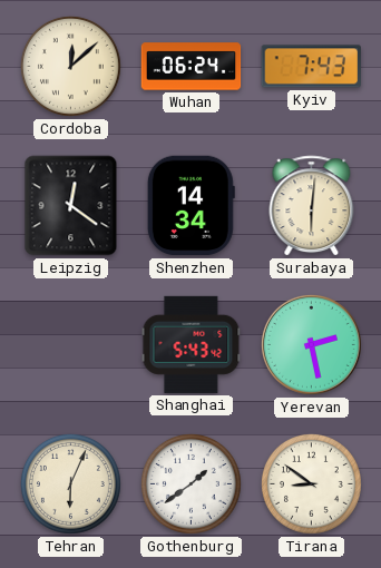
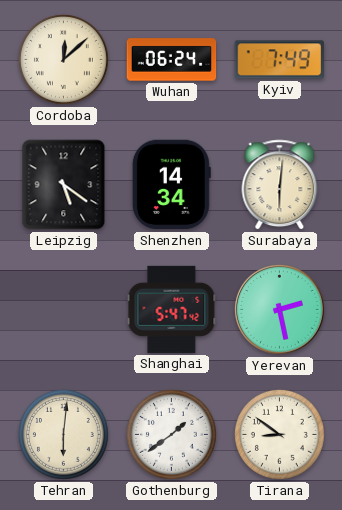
Kyiv: 7:43 -> 7:49
Leipzig: 12:21 -> 5:21
Shanghai: 5:43 -> 5:47
Tehran: 6:04 -> 6:01
